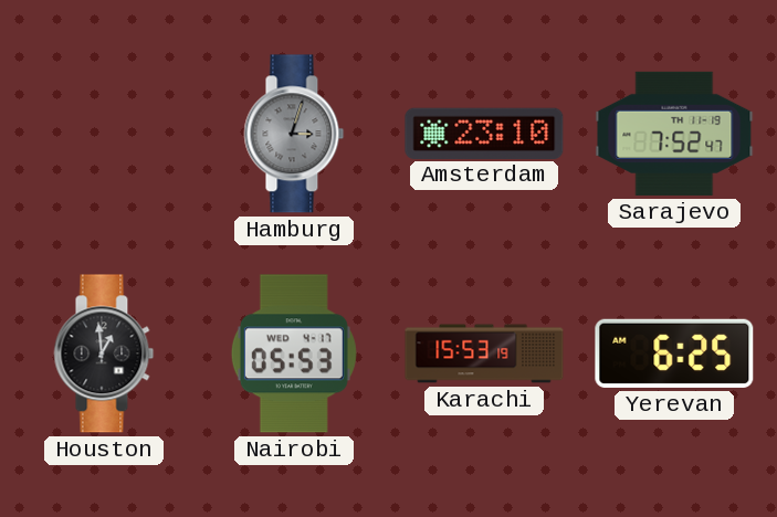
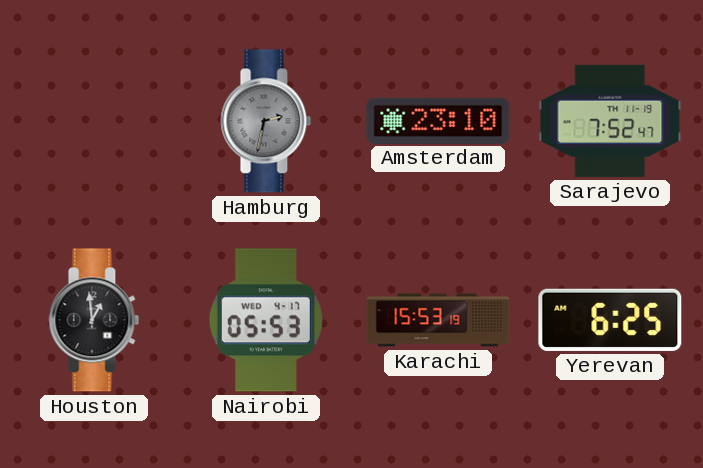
Hamburg: 3:03 -> 2:32
